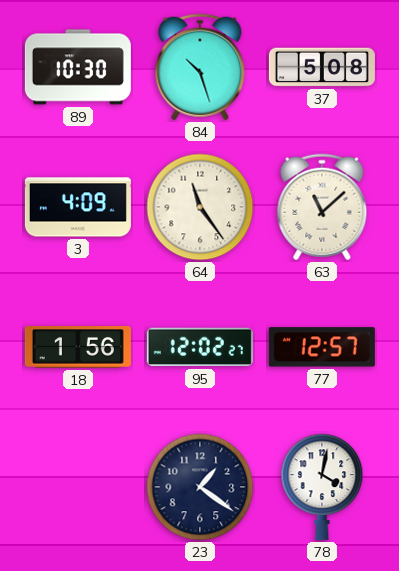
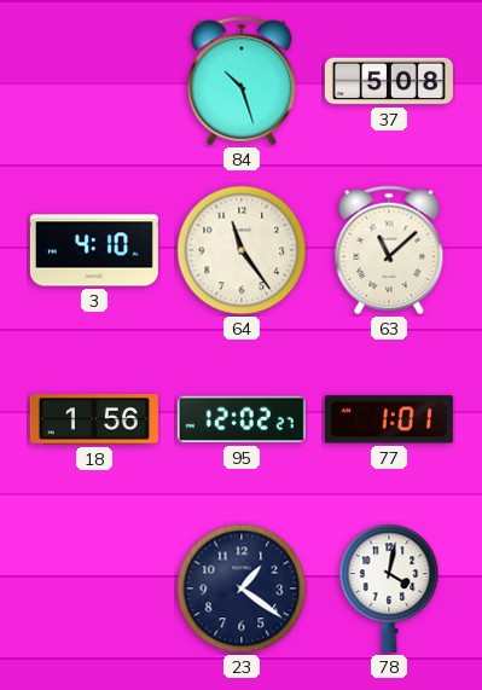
89: 10:30 -> none
3: 4:09 -> 4:10
77: 12:57 -> 1:01
